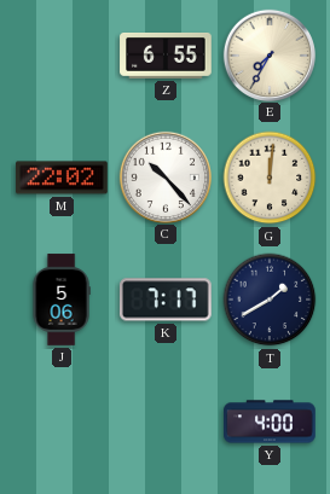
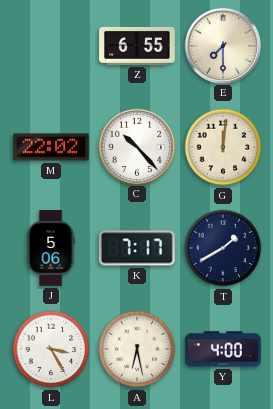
E: 7:35 -> 7:30
L: none -> 3:25
A: none -> 6:28
